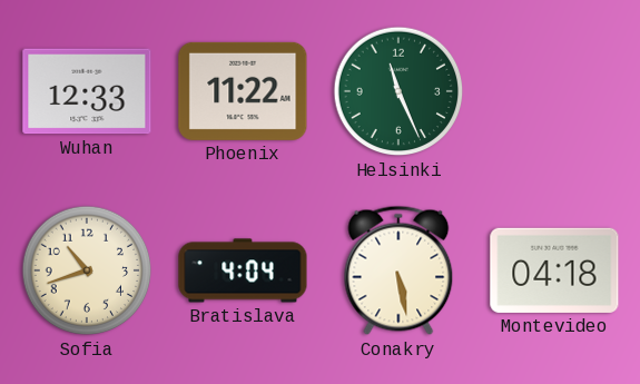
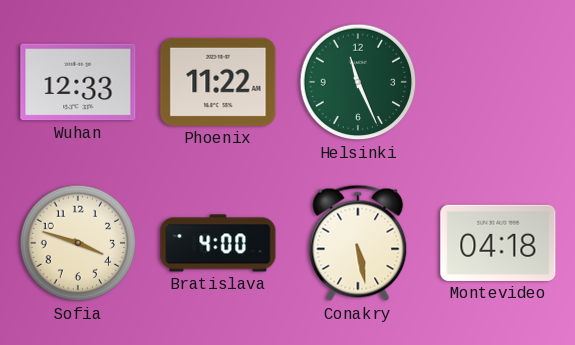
Sofia: 10:42 -> 3:48
Bratislava: 4:04 -> 4:00
